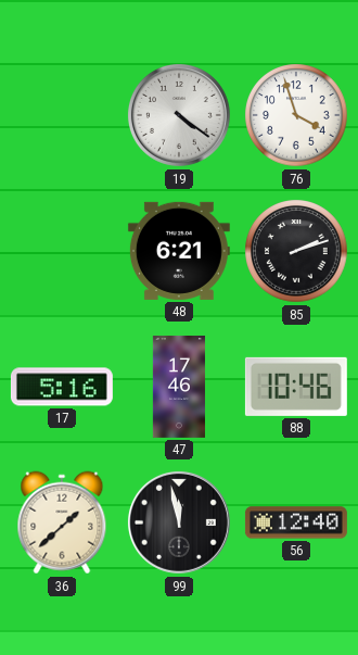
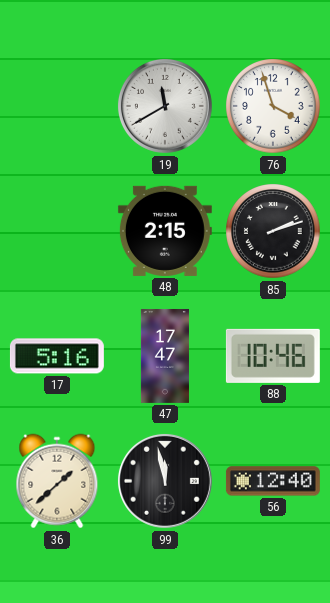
19: 4:21 -> 11:40
48: 6:21 -> 2:15
47: 17:46 -> 17:47
